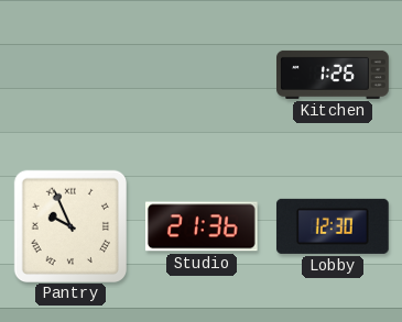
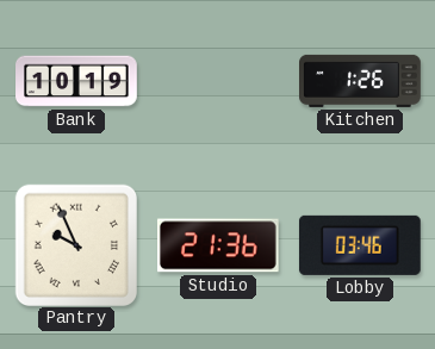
Bank: none -> 10:19
Lobby: 12:30 -> 03:46
